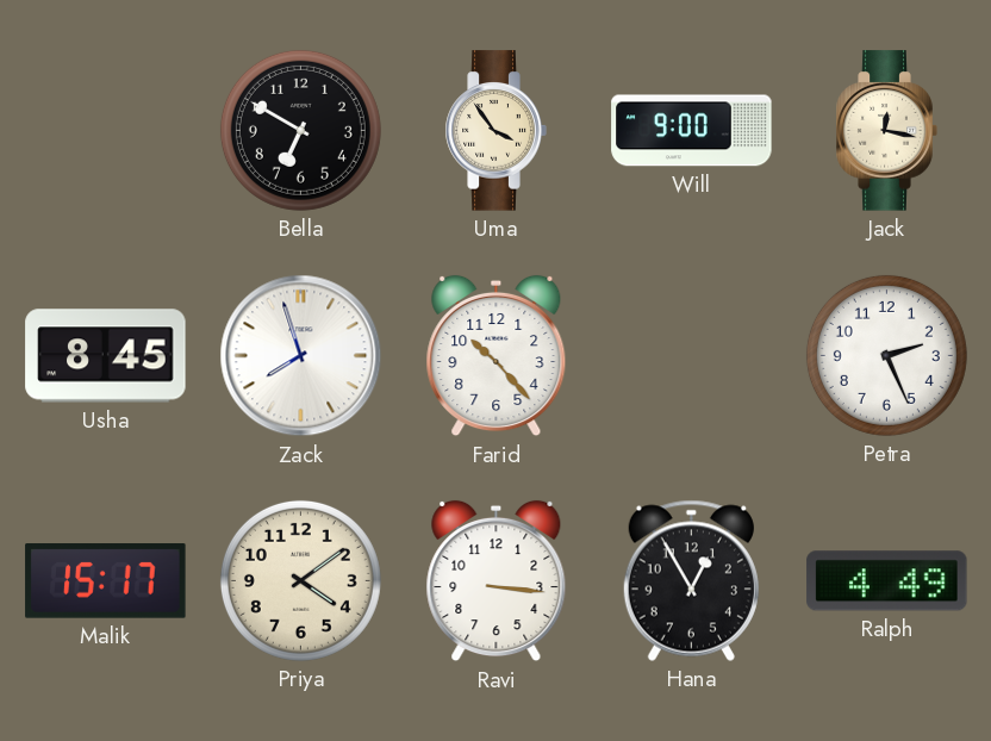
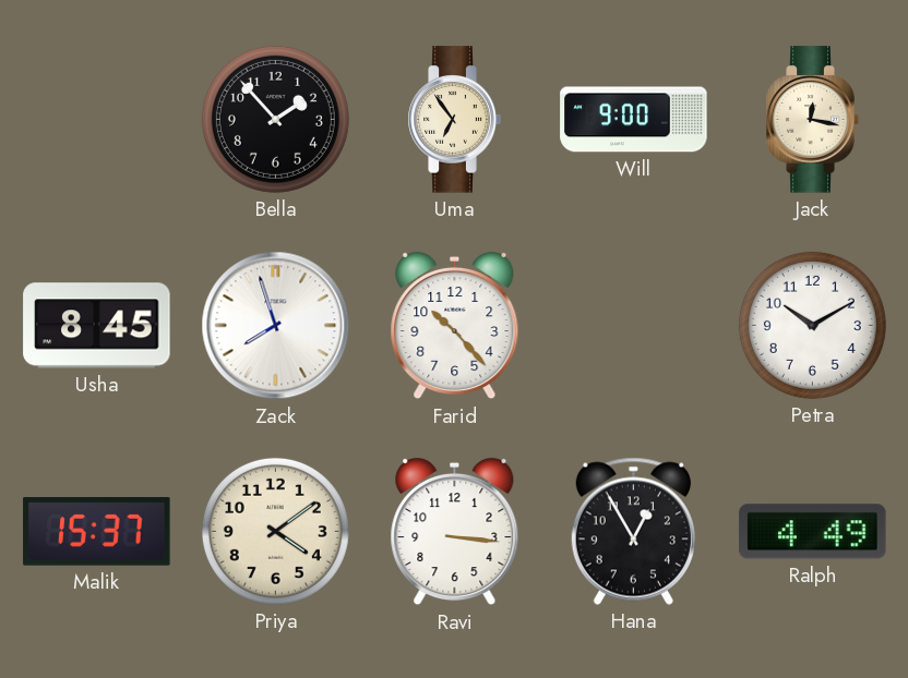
Bella: 6:50 -> 1:53
Uma: 3:54 -> 6:54
Petra: 2:26 -> 10:10
Malik: 15:17 -> 15:37
